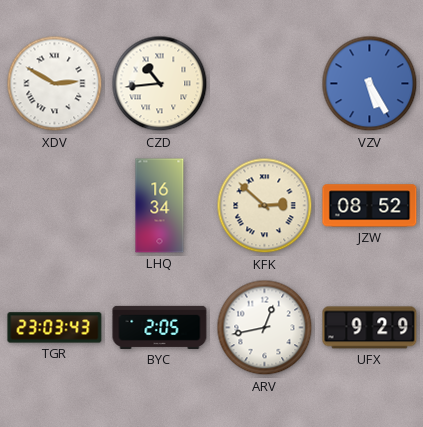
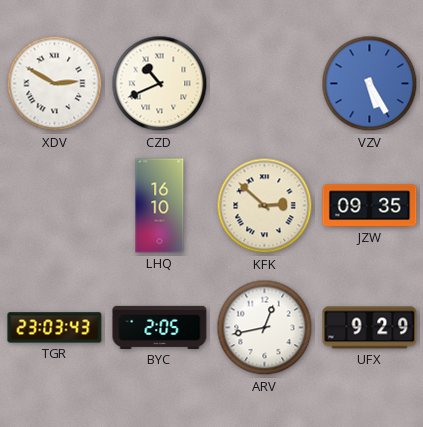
CZD: 10:44 -> 10:41
LHQ: 16:34 -> 16:10
JZW: 08:52 -> 09:35
